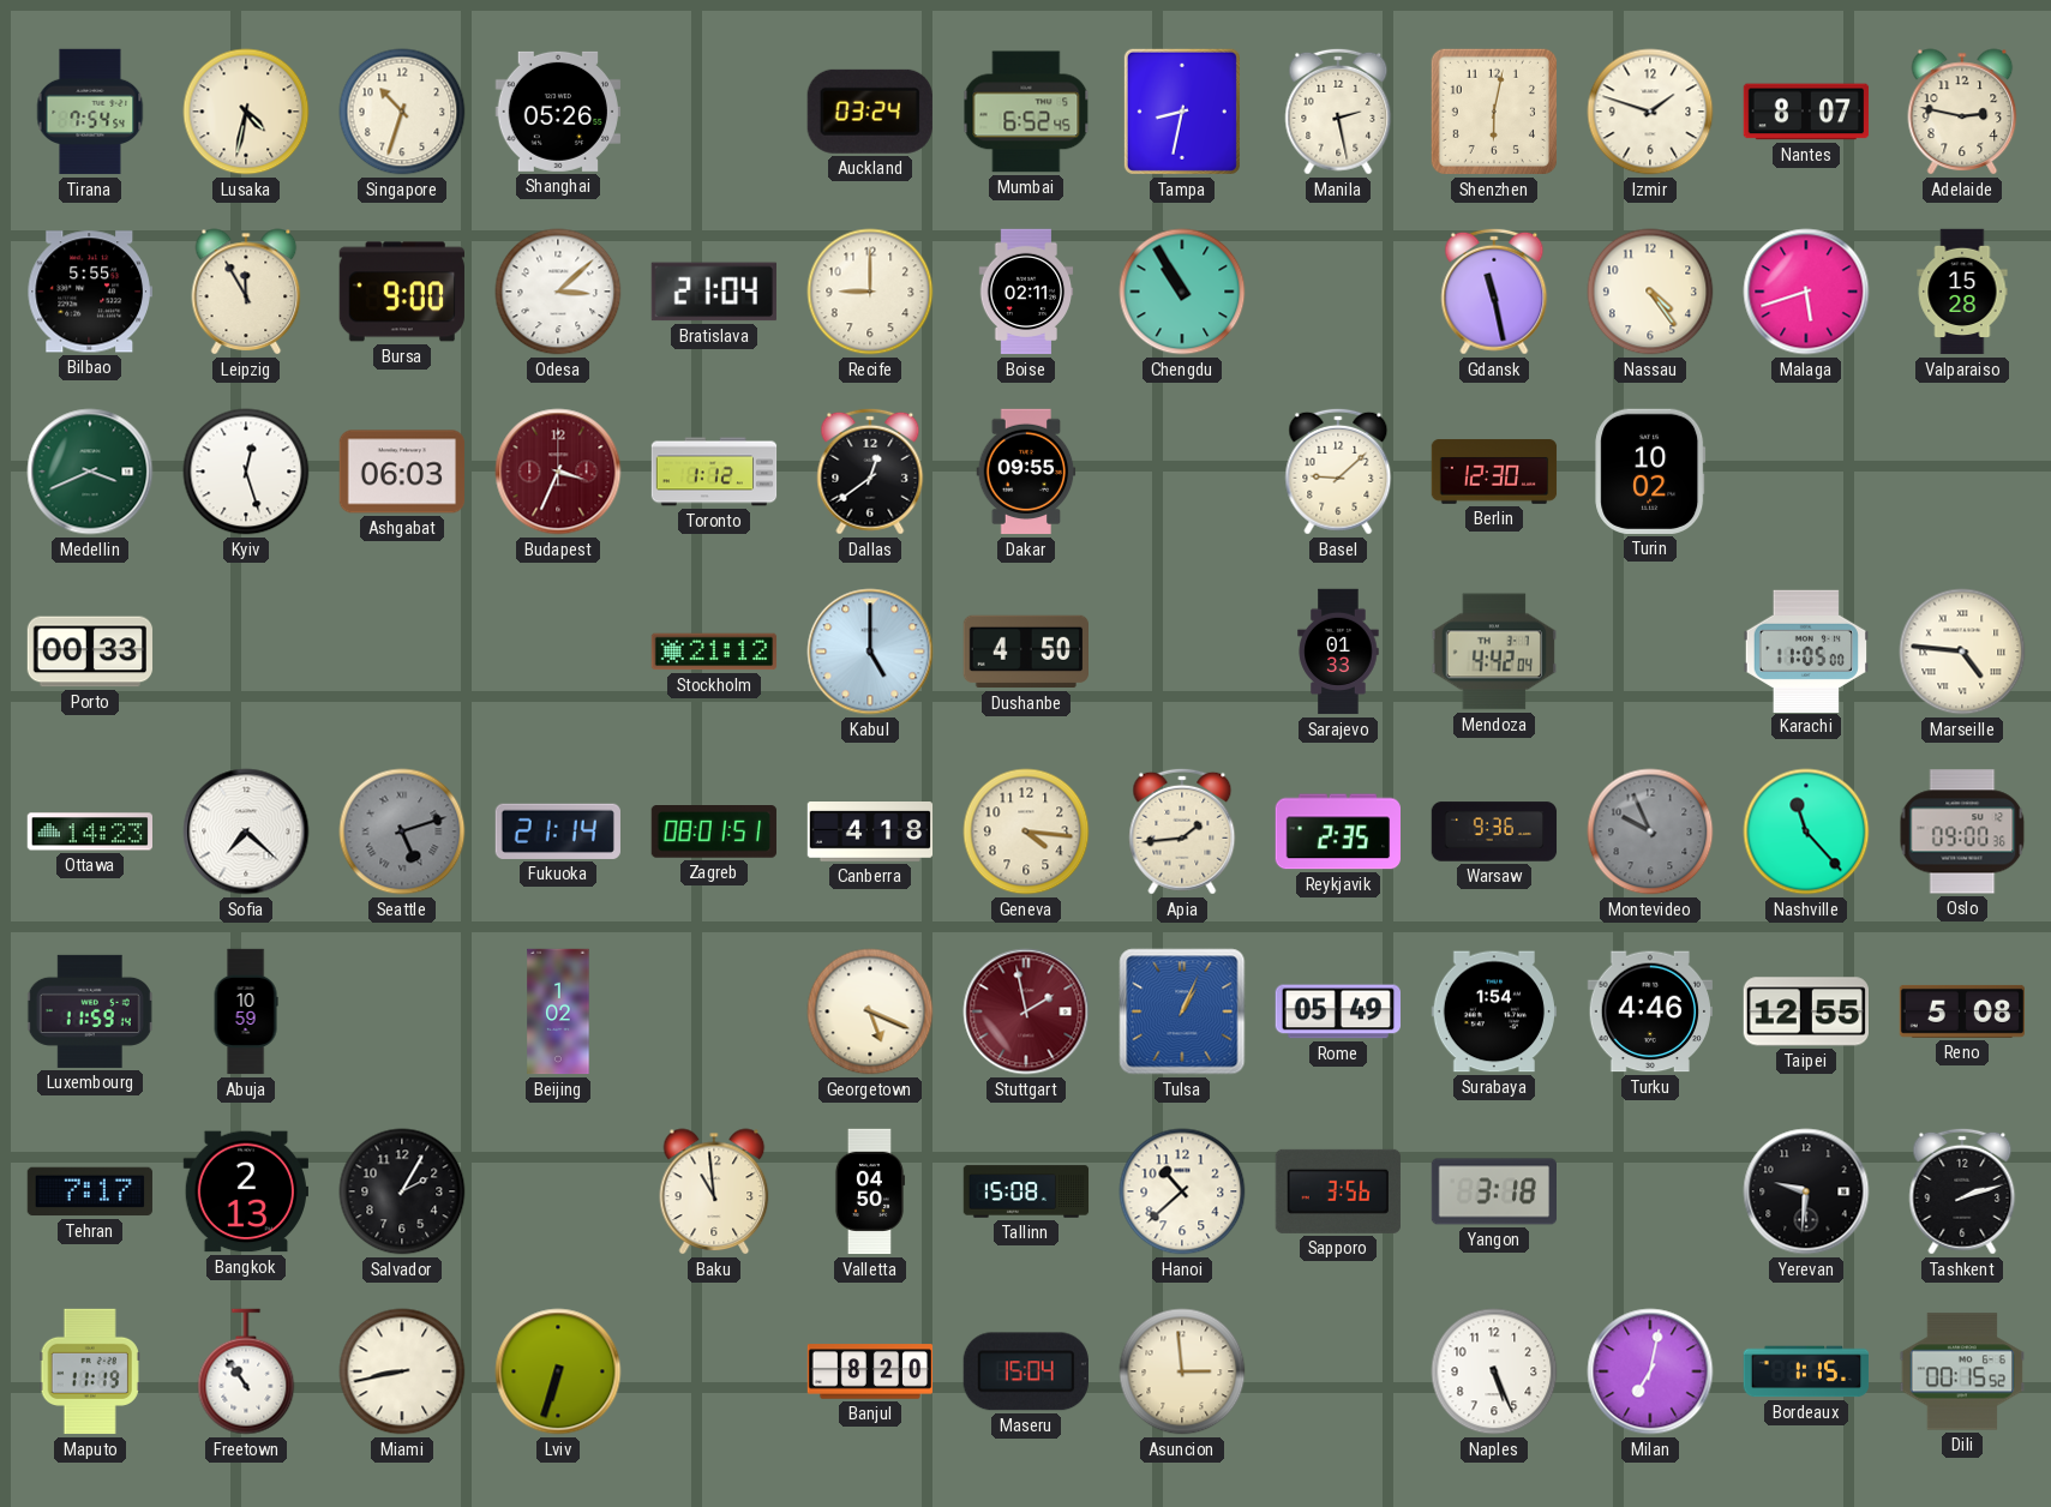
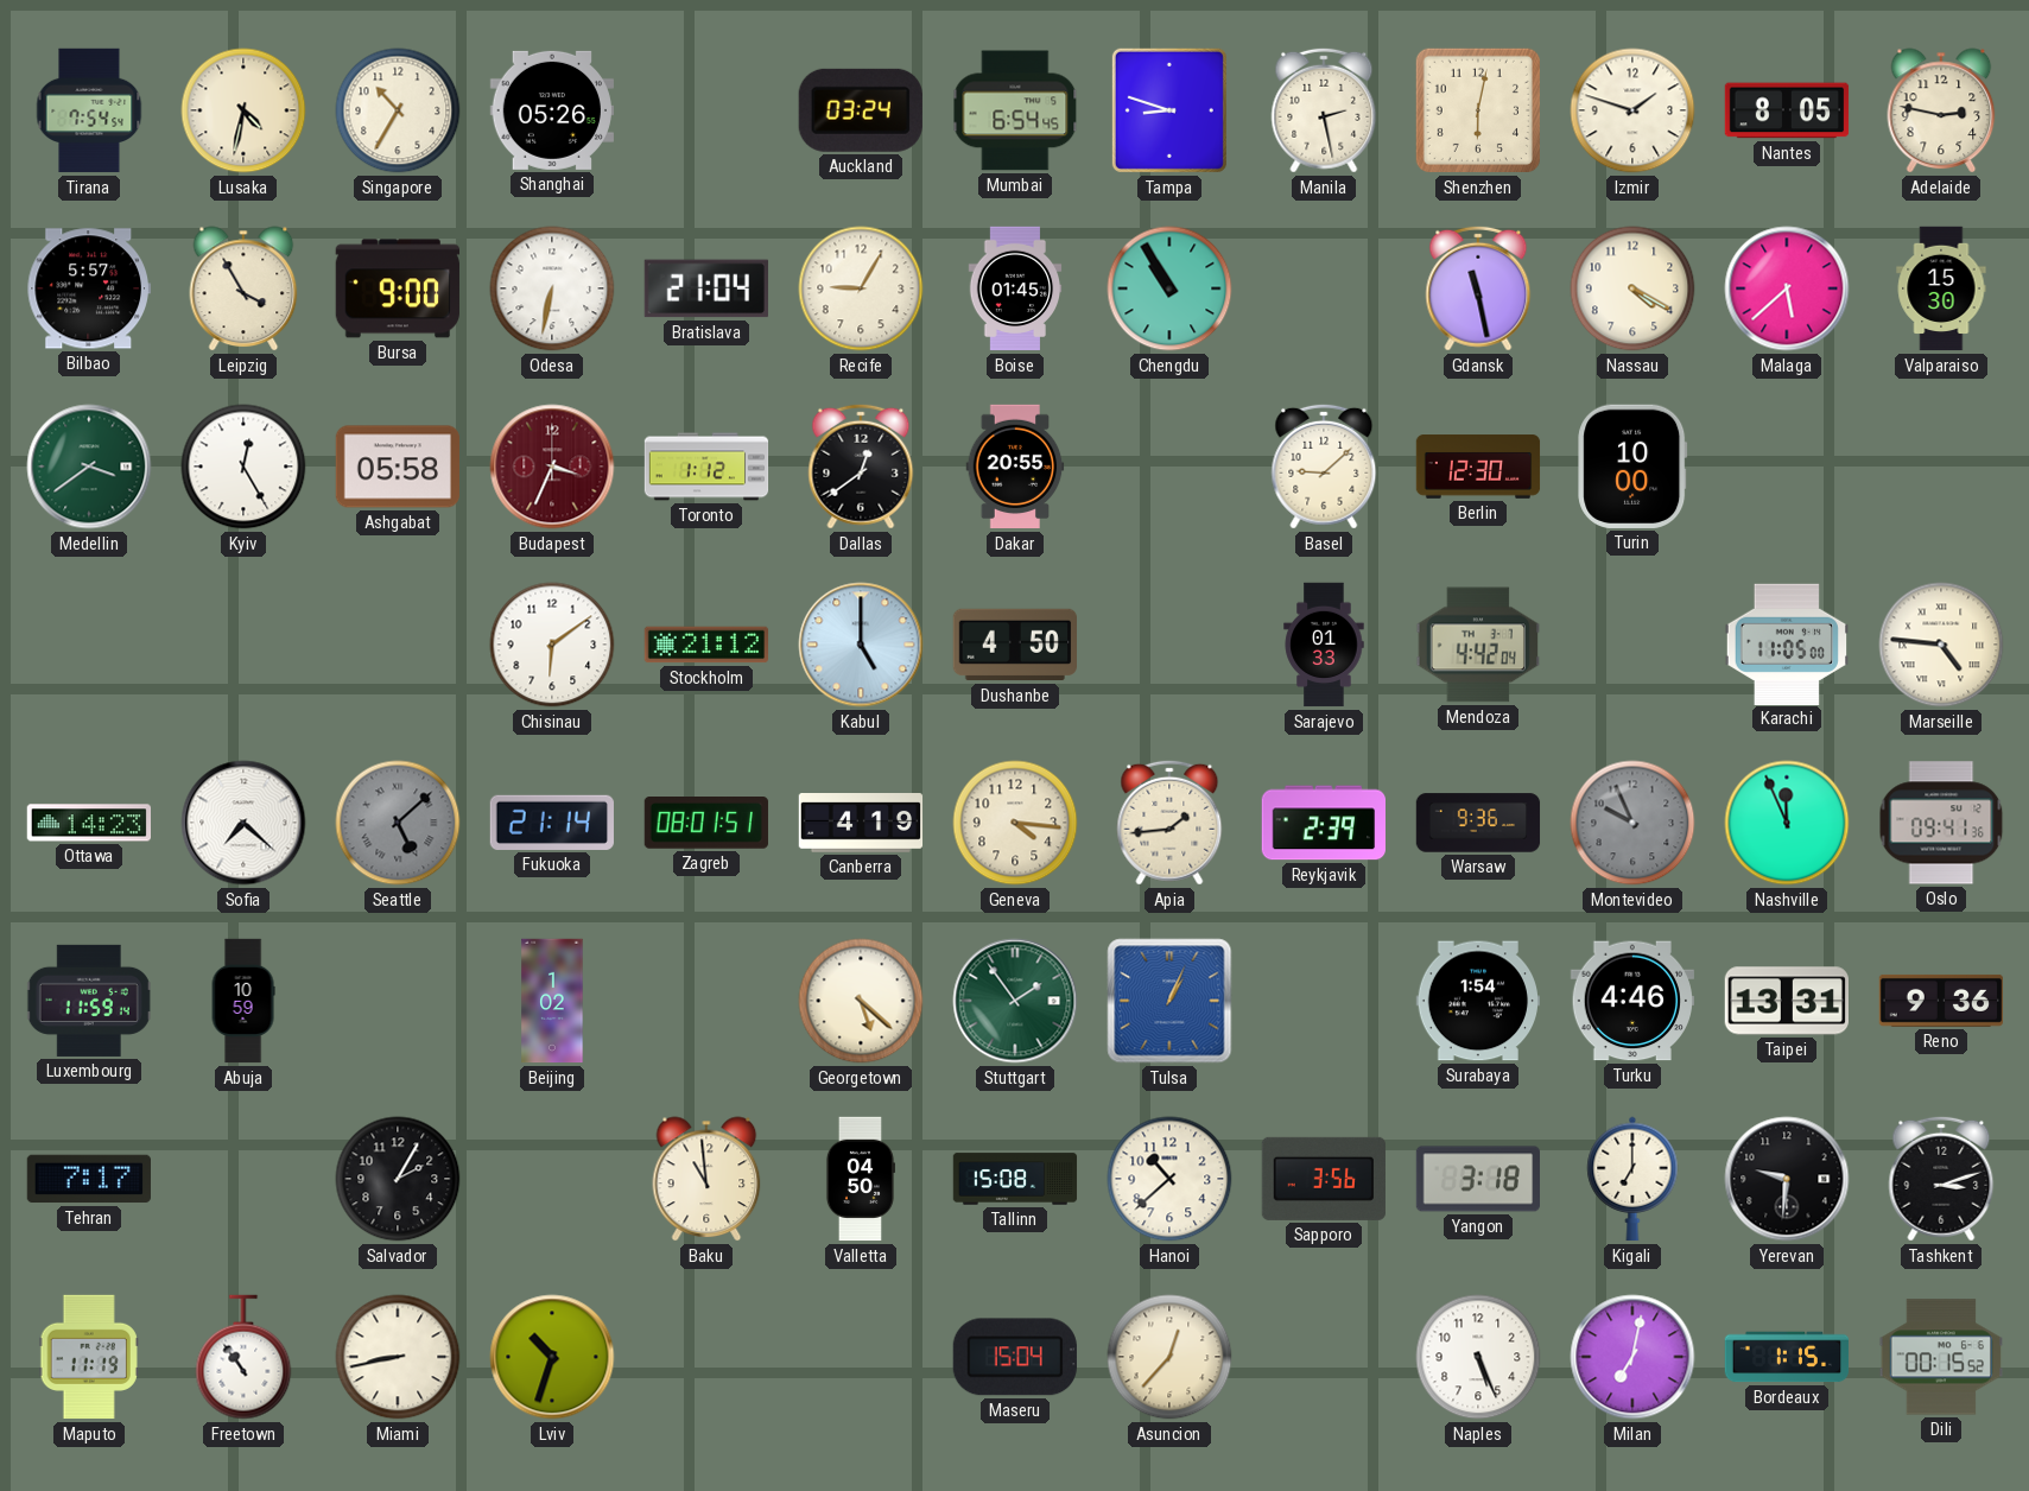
Singapore: 10:33 -> 10:35
Mumbai: 6:52 -> 6:54
Tampa: 8:32 -> 8:48
Nantes: 8:07 -> 8:05
Bilbao: 5:55 -> 5:57
Leipzig: 11:55 -> 3:55
Odesa: 3:08 -> 6:32
Recife: 9:00 -> 9:05
Boise: 02:11 -> 01:45
Nassau: 4:24 -> 4:20
Malaga: 5:42 -> 5:38
Valparaiso: 15:28 -> 15:30
Medellin: 3:41 -> 3:39
Kyiv: 12:27 -> 12:25
Ashgabat: 06:03 -> 05:58
Dakar: 09:55 -> 20:55
Turin: 10:02 -> 10:00
Porto: 00:33 -> none
Chisinau: none -> 6:09
Seattle: 5:12 -> 5:08
Canberra: 4:18 -> 4:19
Reykjavik: 2:35 -> 2:39
Nashville: 11:23 -> 11:56
Oslo: 09:00 -> 09:41
Georgetown: 5:19 -> 5:22
Stuttgart: 1:58 -> 1:54
Stuttgart dial: burgundy -> green
Rome: 05:49 -> none
Taipei: 12:55 -> 13:31
Reno: 5:08 -> 9:36
Bangkok: 2:13 -> none
Kigali: none -> 7:00
Tashkent: 2:12 -> 3:12
Lviv: 6:33 -> 10:33
Banjul: 8:20 -> none
Asuncion: 2:59 -> 12:37
